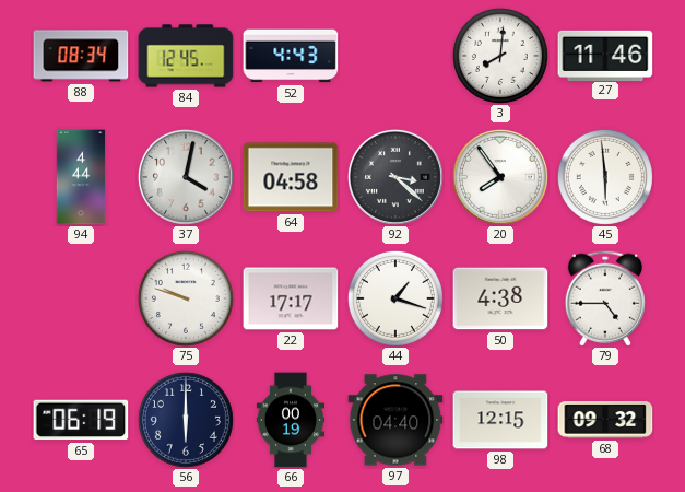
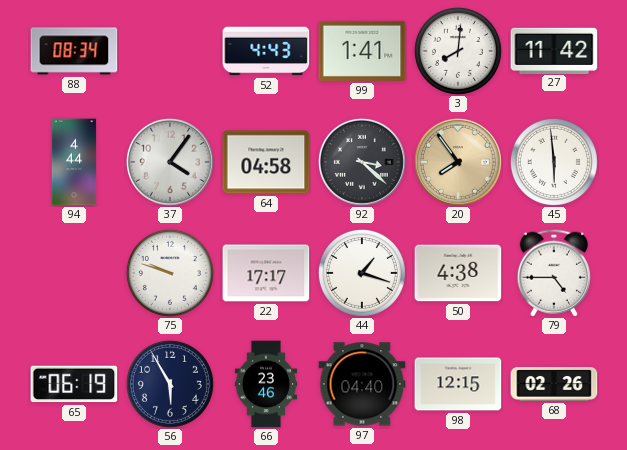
84: 12:45 -> none
99: none -> 1:41
27: 11:46 -> 11:42
37: 4:02 -> 4:06
20 dial: white -> champagne
56: 6:00 -> 5:55
66: 00:19 -> 23:46
68: 09:32 -> 02:26
